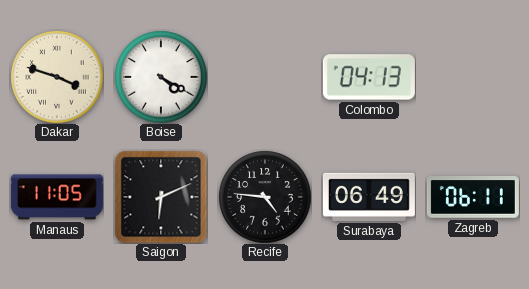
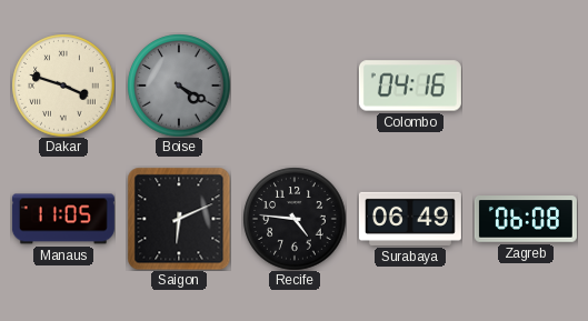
Boise dial: white -> grey
Colombo: 04:13 -> 04:16
Zagreb: 06:11 -> 06:08
